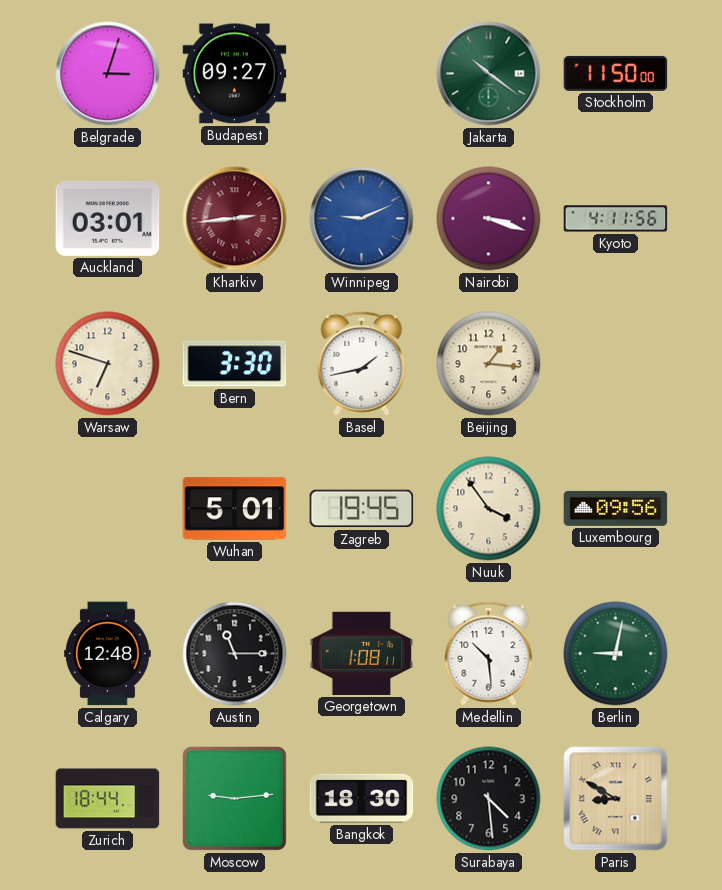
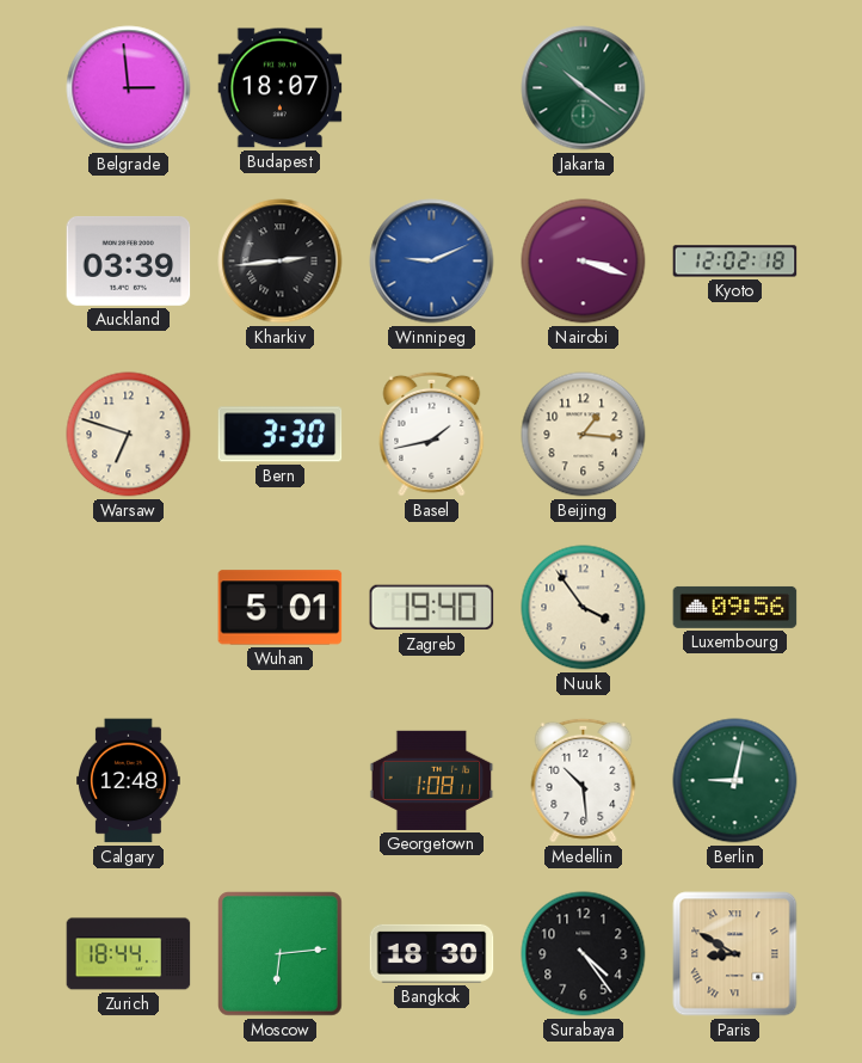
Belgrade: 3:03 -> 2:59
Budapest: 09:27 -> 18:07
Stockholm: 11:50 -> none
Auckland: 03:01 -> 03:39
Kharkiv dial: burgundy -> black
Kyoto: 4:11 -> 12:02
Zagreb: 19:45 -> 19:40
Austin: 11:15 -> none
Moscow: 9:14 -> 6:14
Surabaya: 4:29 -> 4:24
